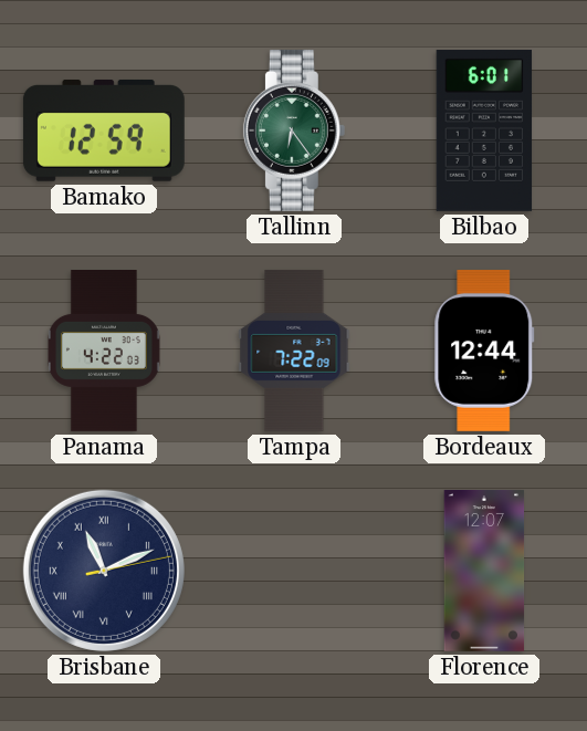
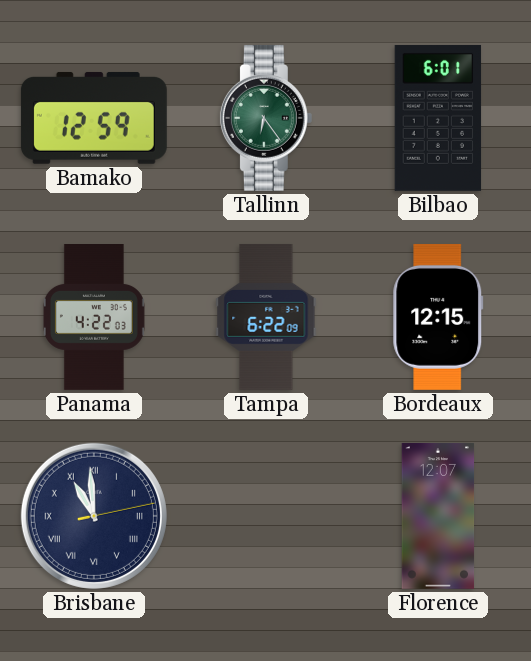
Tampa: 7:22 -> 6:22
Bordeaux: 12:44 -> 12:15
Brisbane: 11:11 -> 10:59
